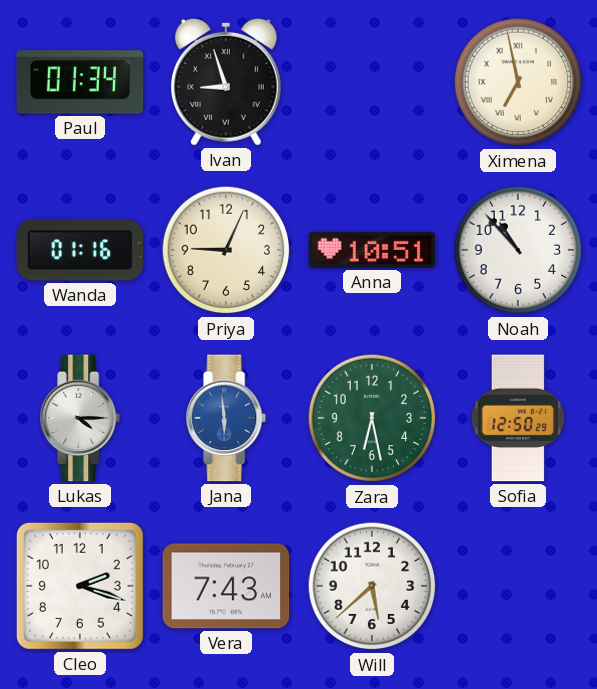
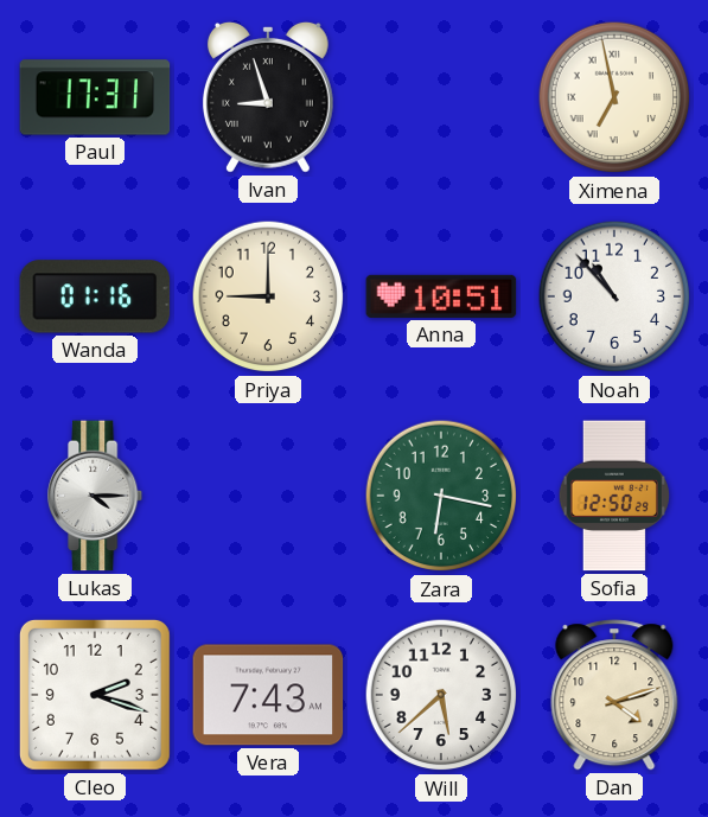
Paul: 01:34 -> 17:31
Priya: 9:04 -> 9:00
Jana: 5:59 -> none
Zara: 6:28 -> 6:17
Dan: none -> 4:12
